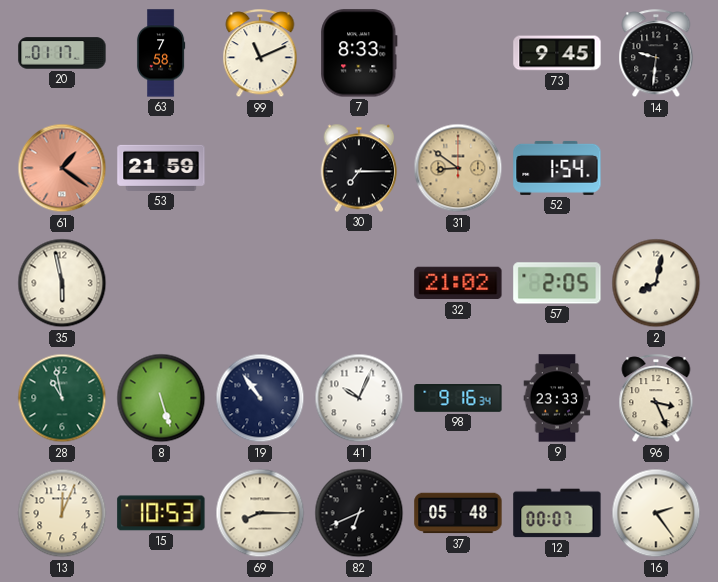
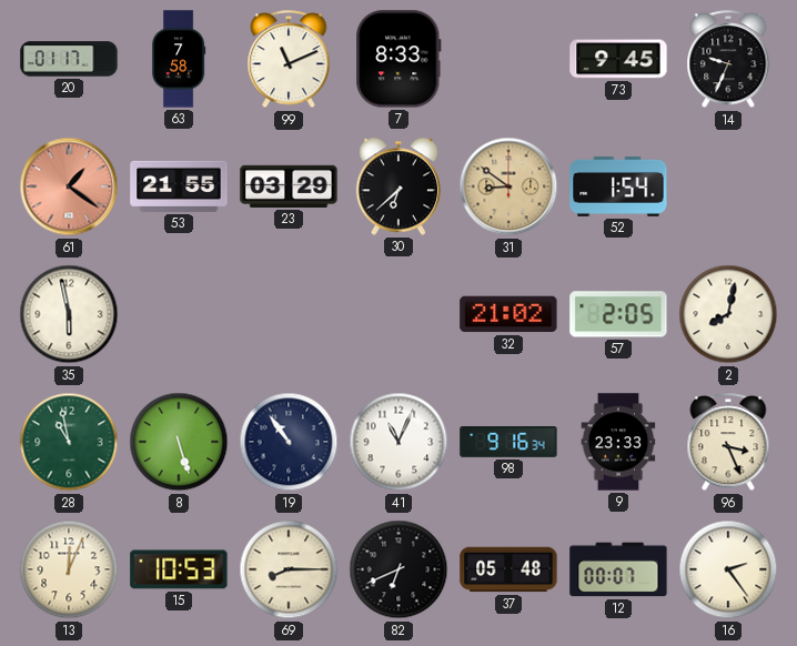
14: 9:31 -> 9:34
53: 21:59 -> 21:55
23: none -> 03:29
30: 7:15 -> 6:38
41: 10:04 -> 11:04
